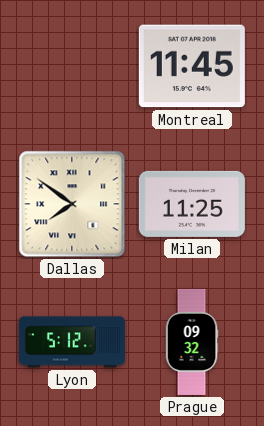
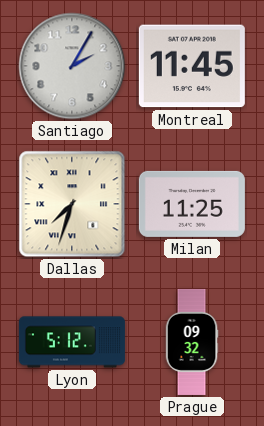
Santiago: none -> 2:05
Dallas: 7:51 -> 7:33
